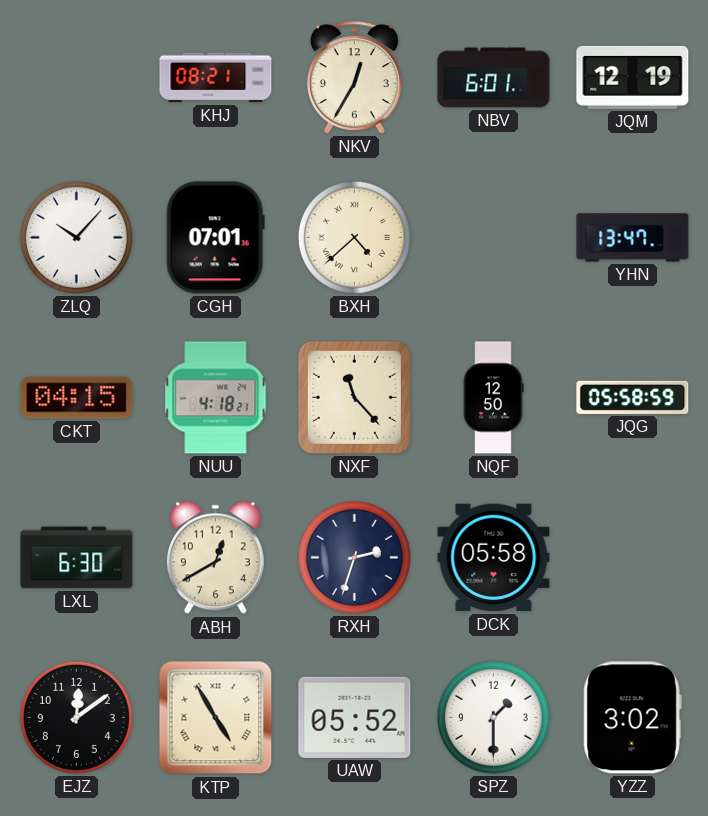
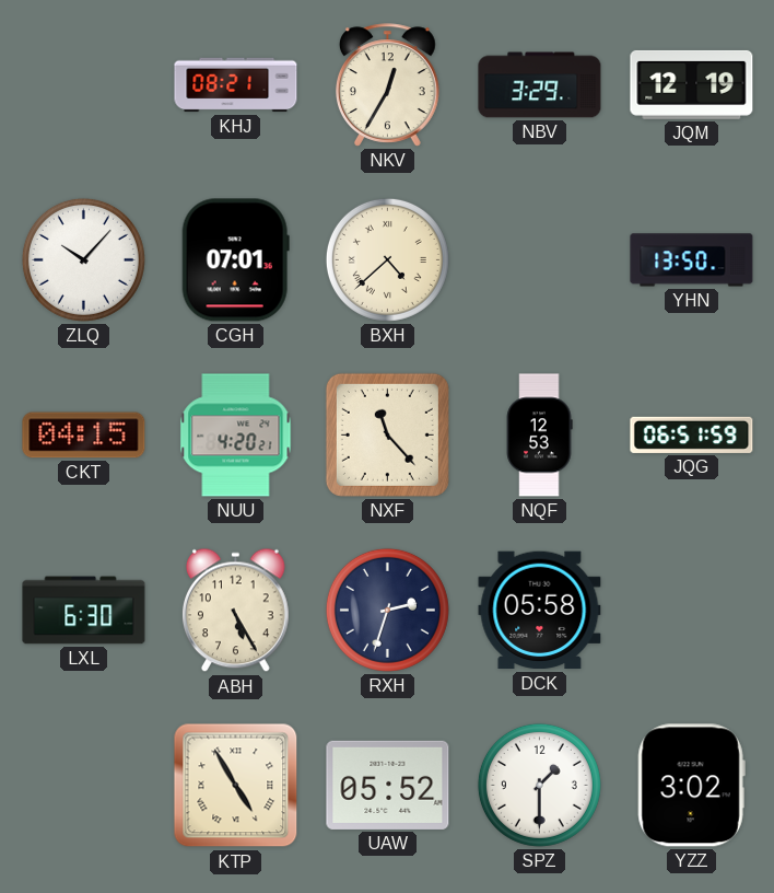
NBV: 6:01 -> 3:29
YHN: 13:47 -> 13:50
NUU: 4:18 -> 4:20
NQF: 12:50 -> 12:53
JQG: 05:58 -> 06:51
ABH: 12:40 -> 5:25
EJZ: 12:09 -> none
